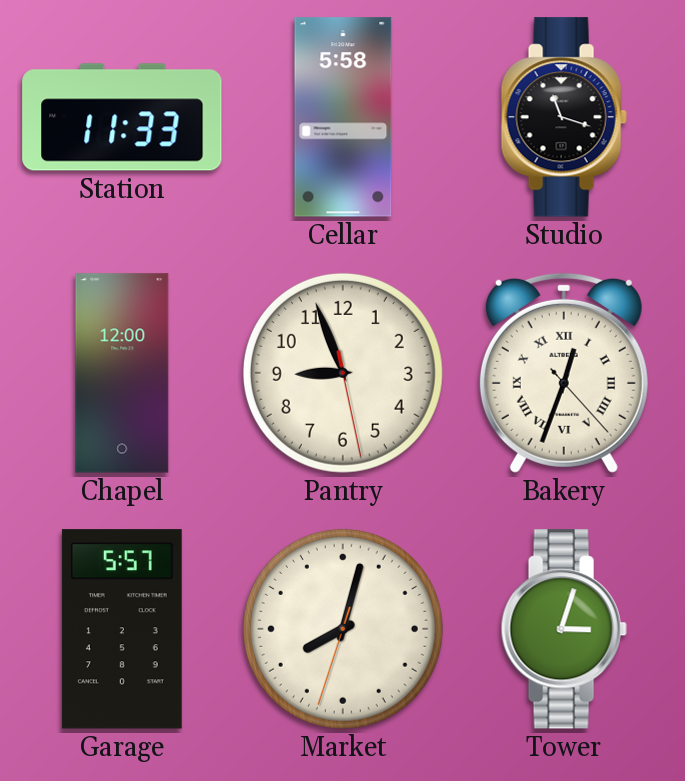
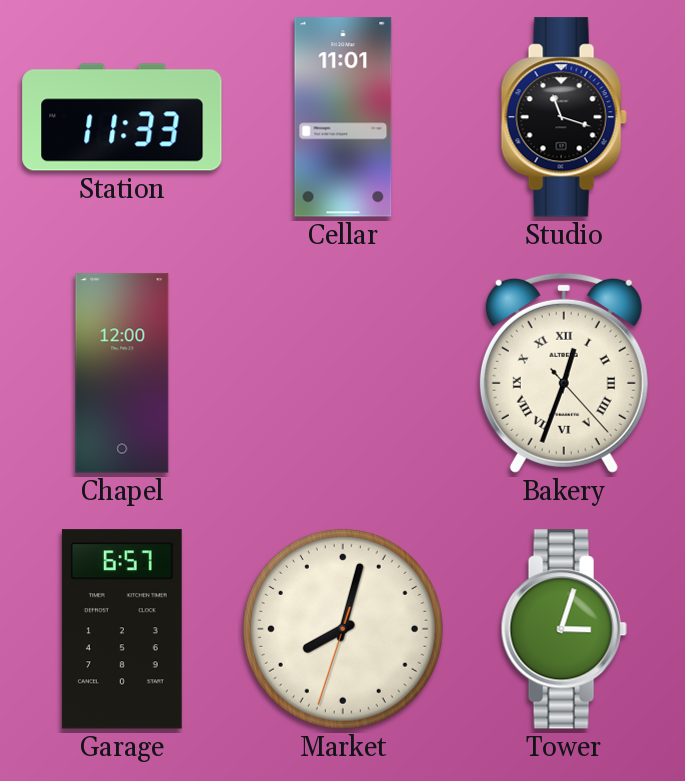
Cellar: 5:58 -> 11:01
Pantry: 8:56 -> none
Garage: 5:57 -> 6:57
